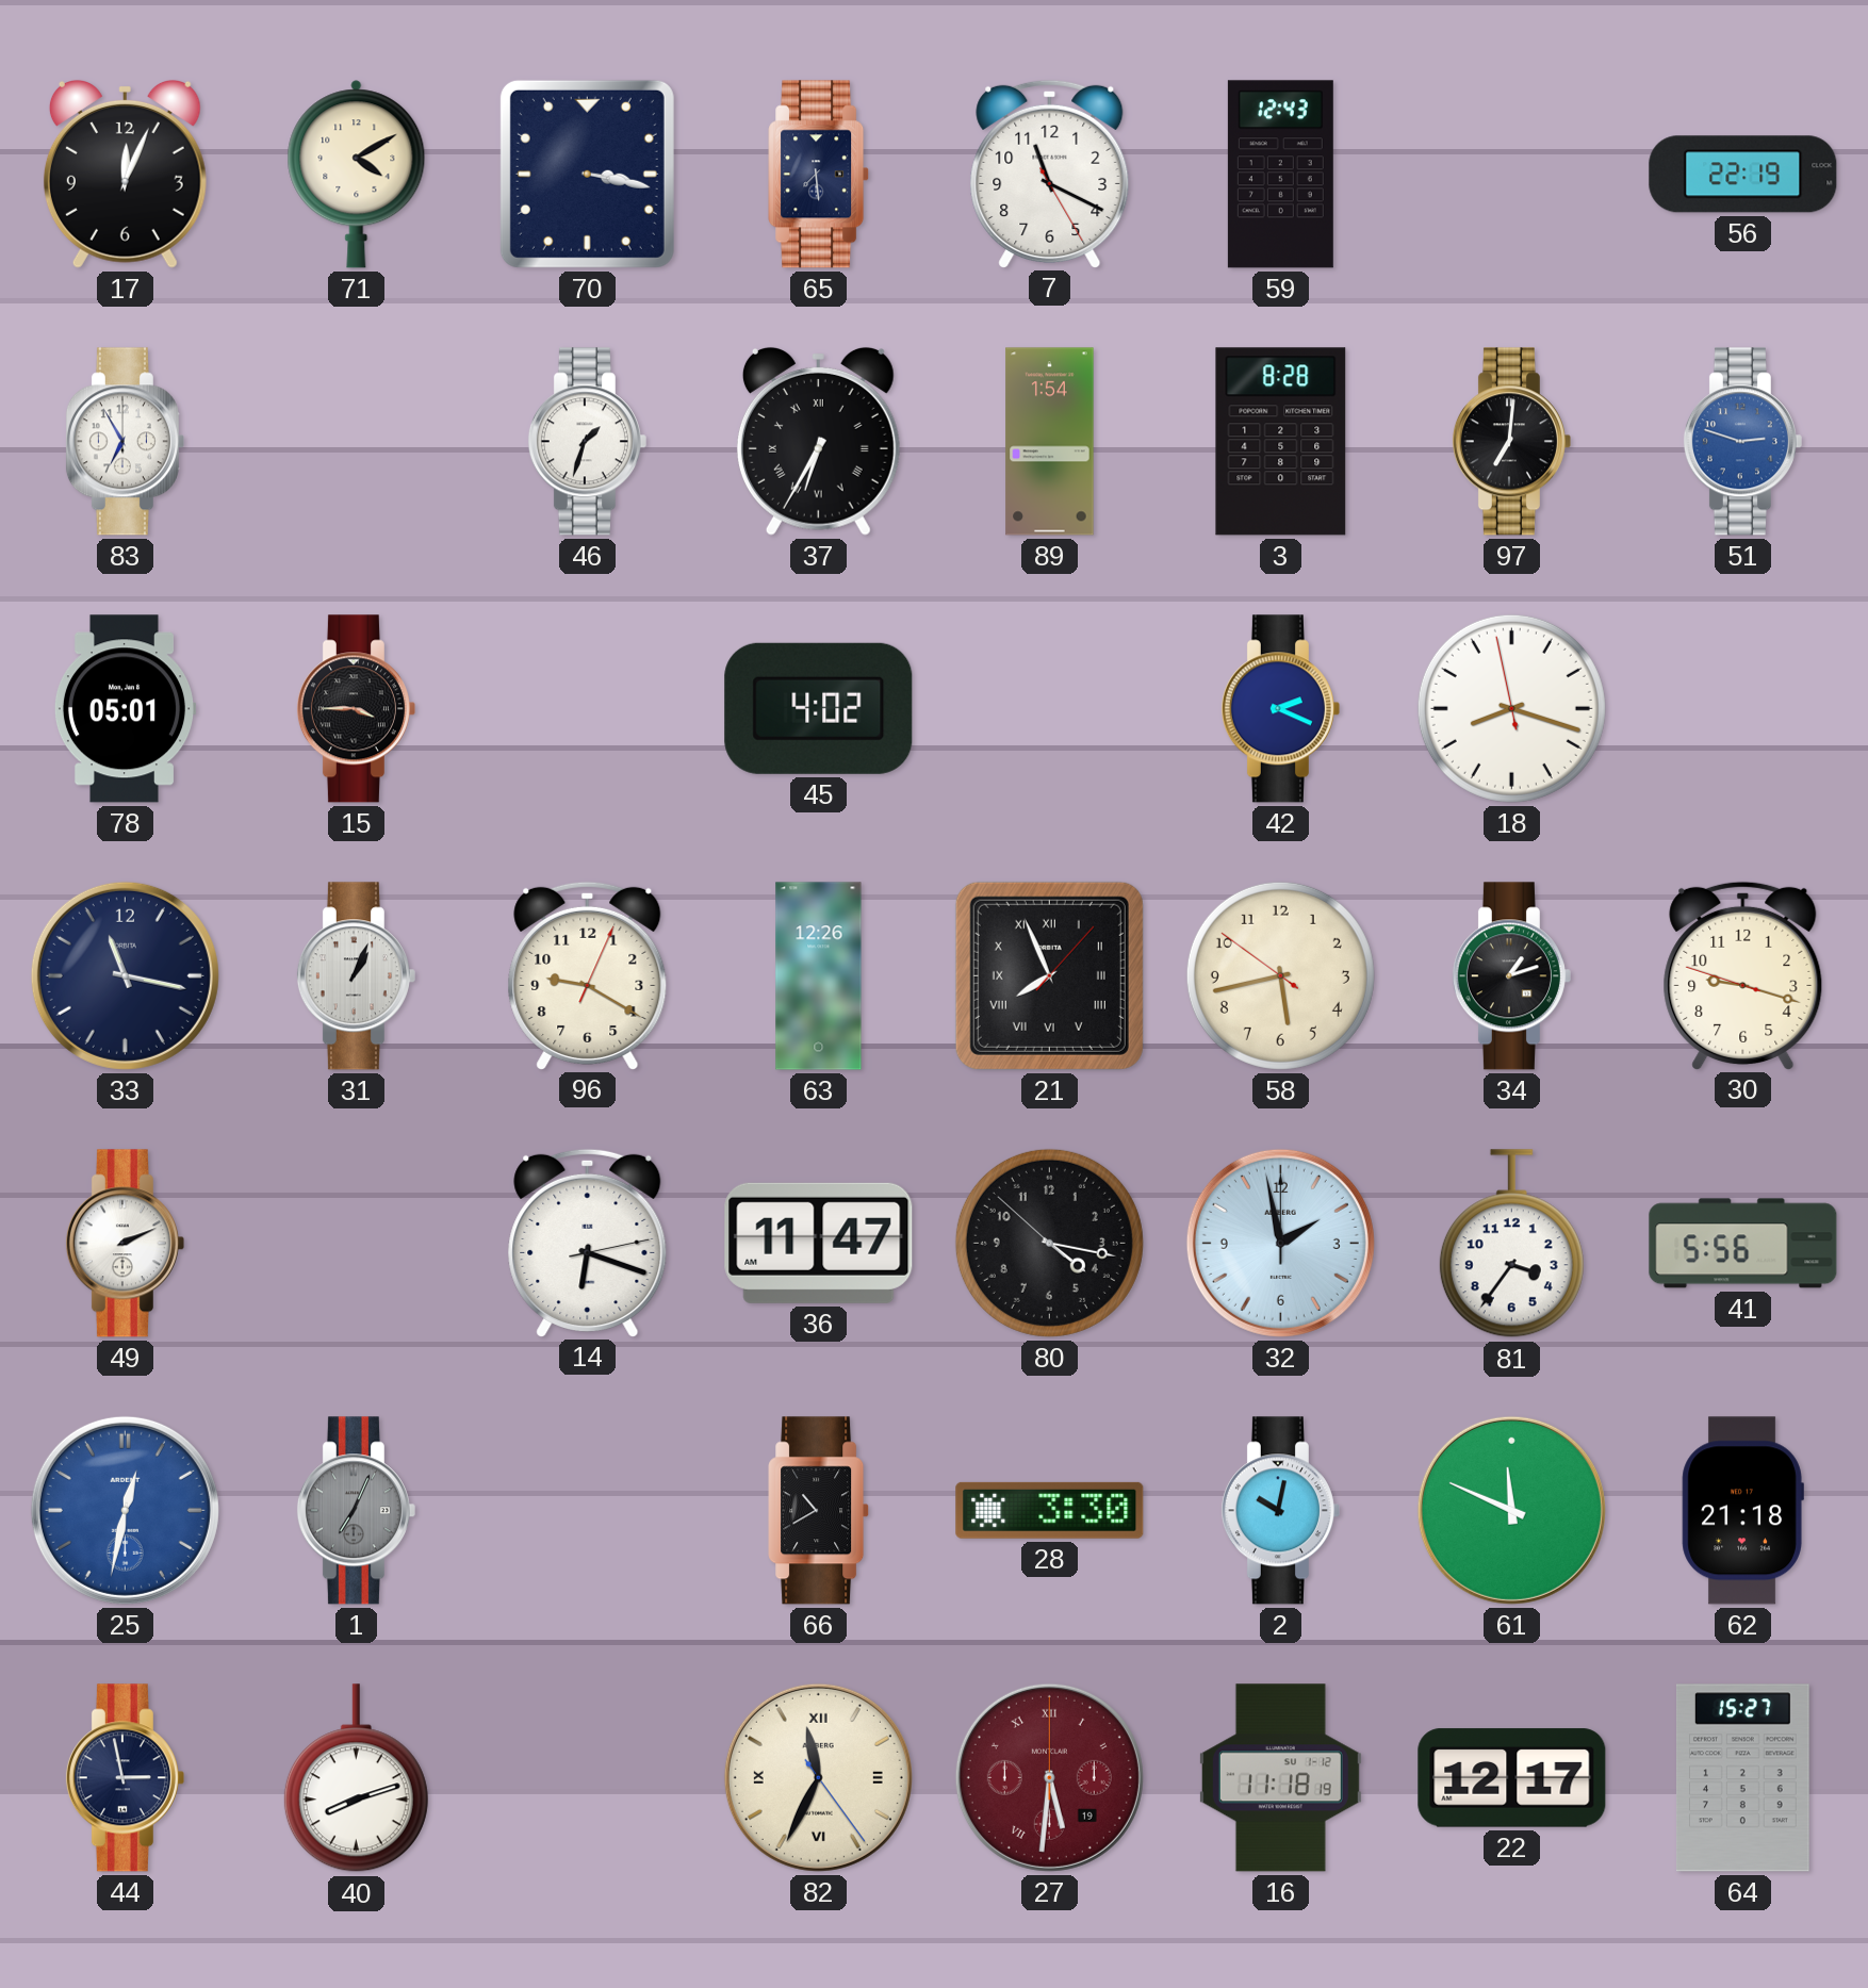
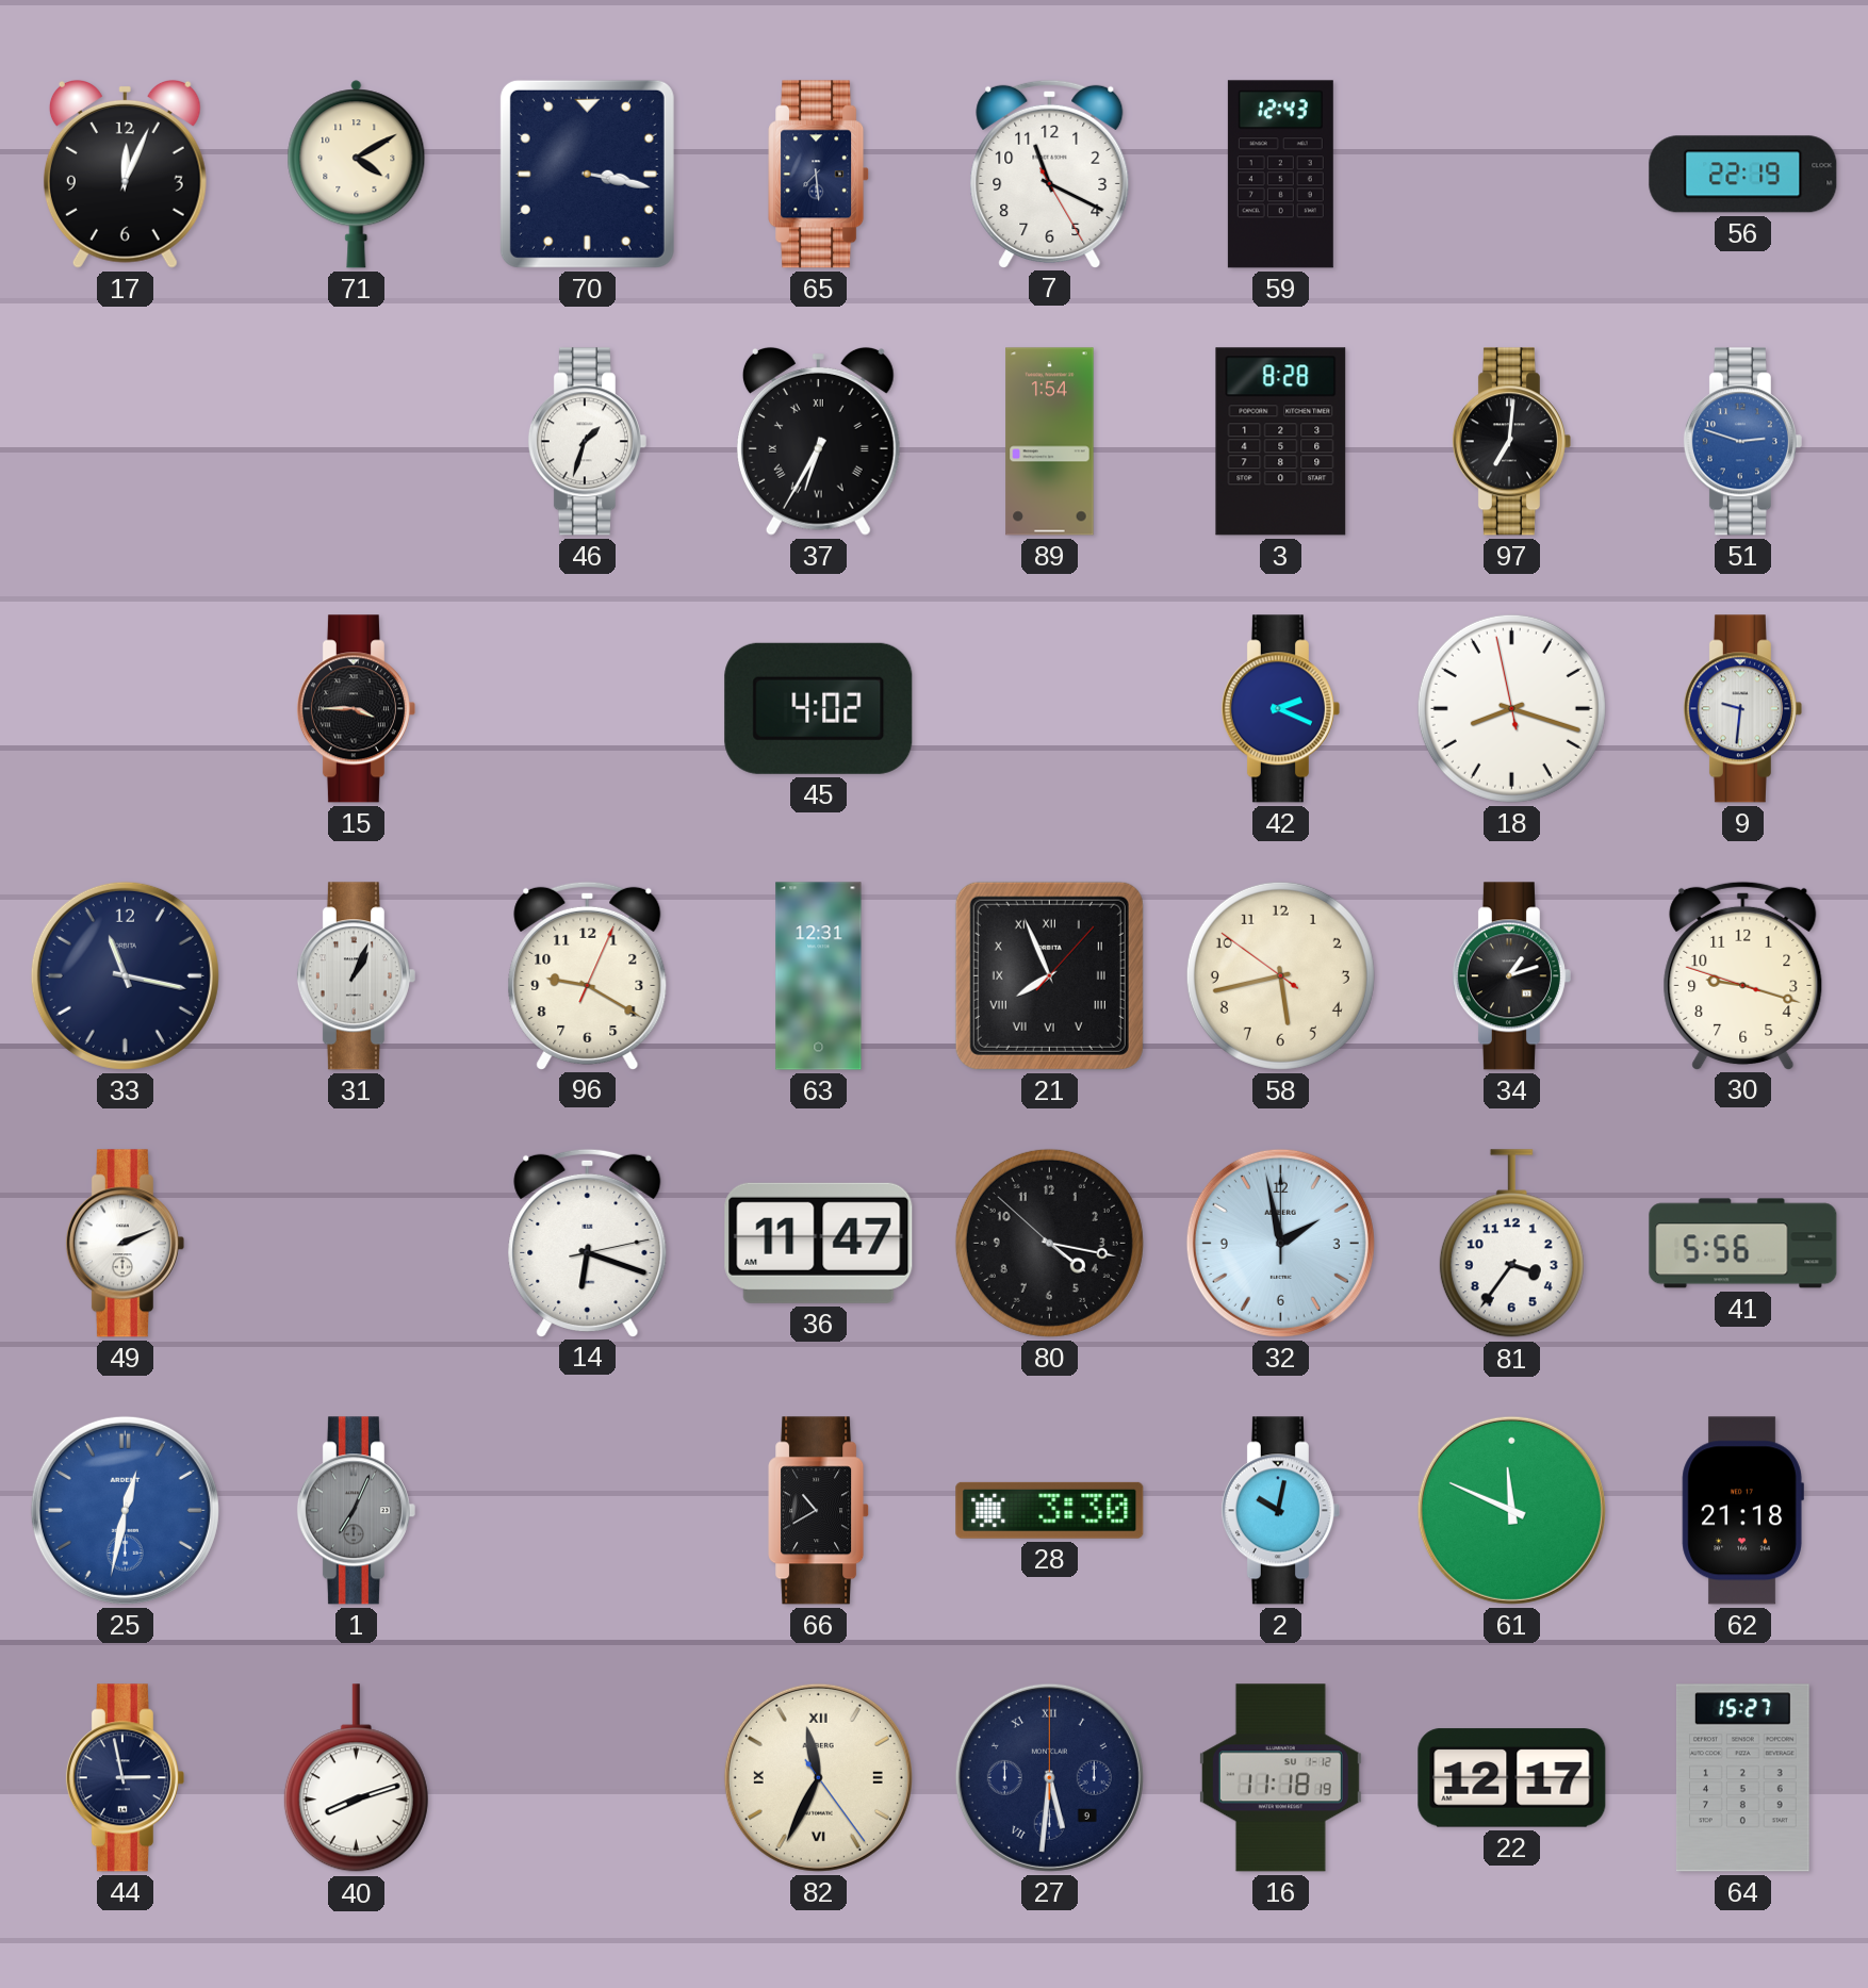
83: 6:55 -> none
78: 05:01 -> none
9: none -> 9:31
63: 12:26 -> 12:31
27 date: 19 -> 9
27 dial: burgundy -> navy
